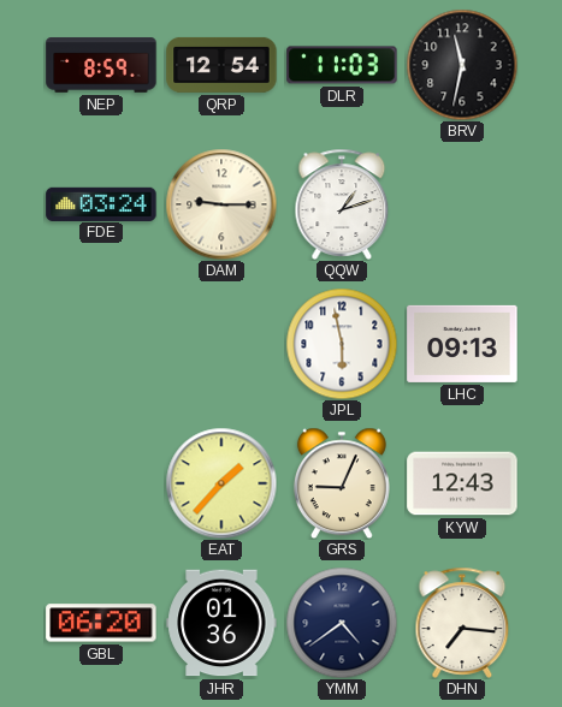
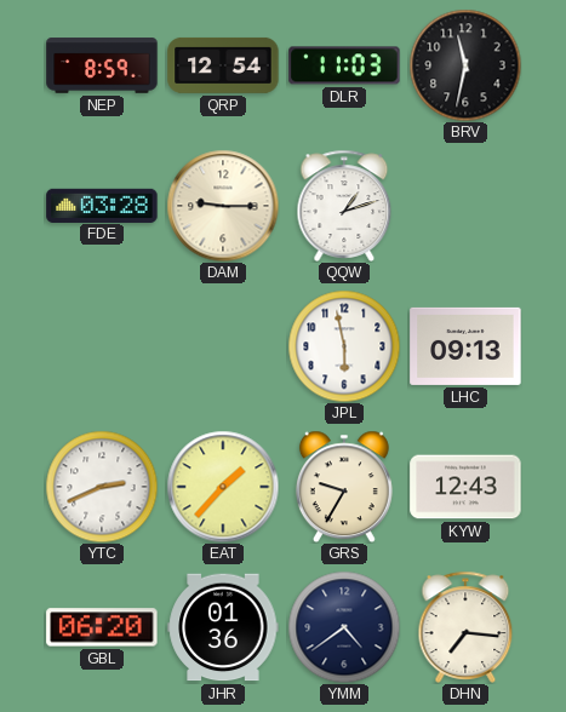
FDE: 03:24 -> 03:28
YTC: none -> 2:41
GRS: 9:04 -> 9:35
